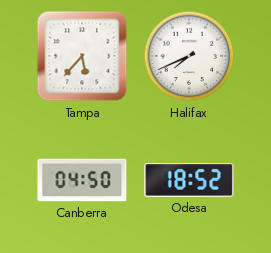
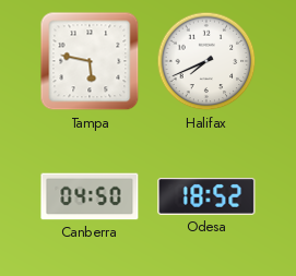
Tampa: 5:37 -> 5:47
